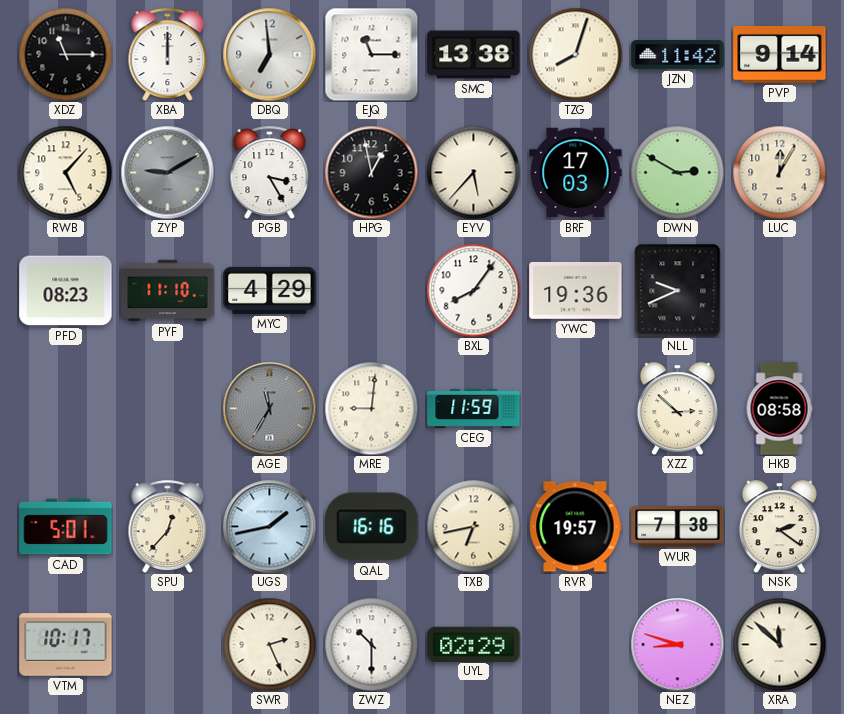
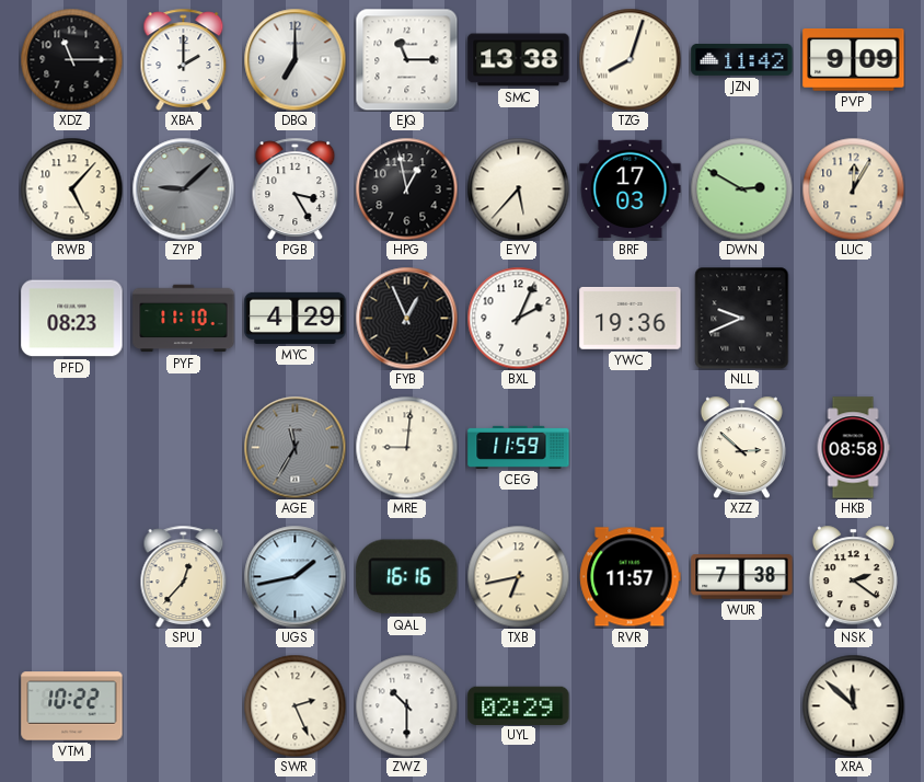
XBA: 12:00 -> 2:00
DBQ: 6:59 -> 7:00
PVP: 9:14 -> 9:09
ZYP: 9:10 -> 9:08
FYB: none -> 12:56
BXL: 8:06 -> 2:04
CAD: 5:01 -> none
RVR: 19:57 -> 11:57
VTM: 10:17 -> 10:22
NEZ: 8:48 -> none
